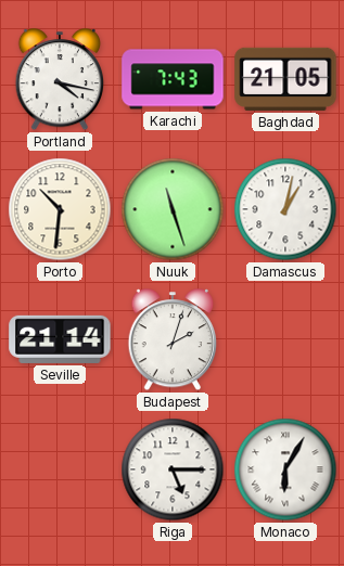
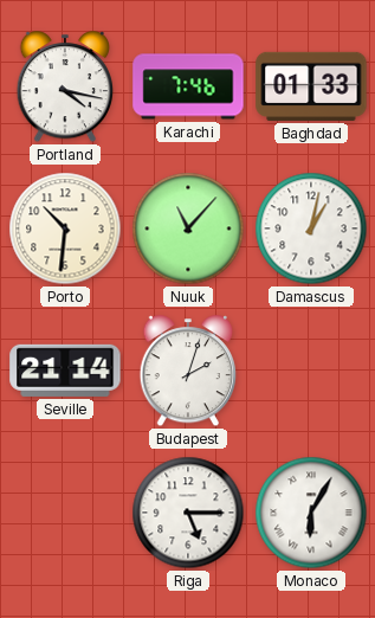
Karachi: 7:43 -> 7:46
Baghdad: 21:05 -> 01:33
Nuuk: 11:27 -> 11:07
